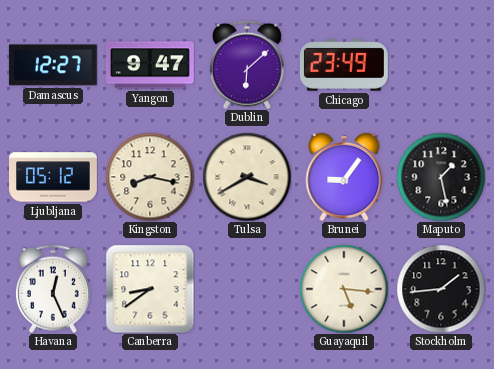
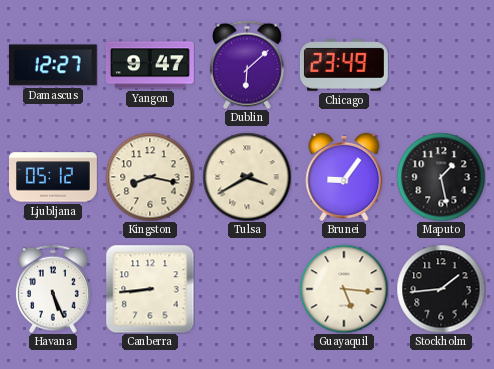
Havana: 12:26 -> 5:26
Canberra: 8:39 -> 8:44
